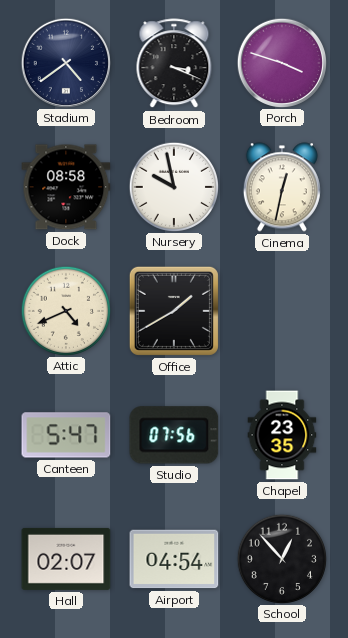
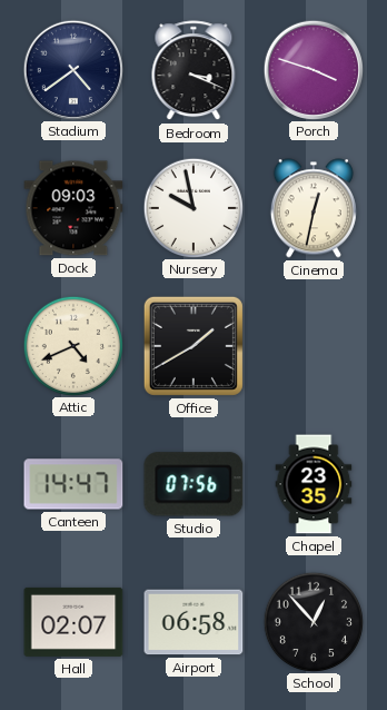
Dock: 08:58 -> 09:03
Canteen: 5:47 -> 14:47
Airport: 04:54 -> 06:58
